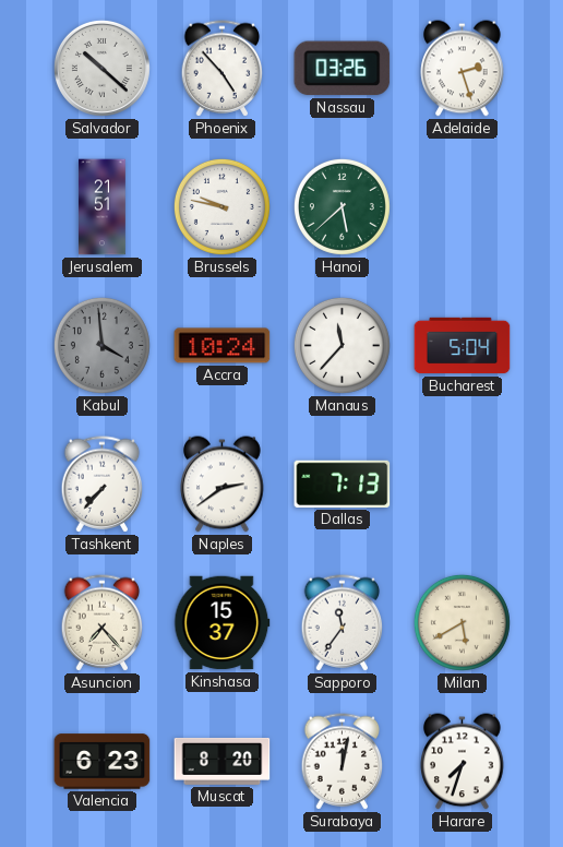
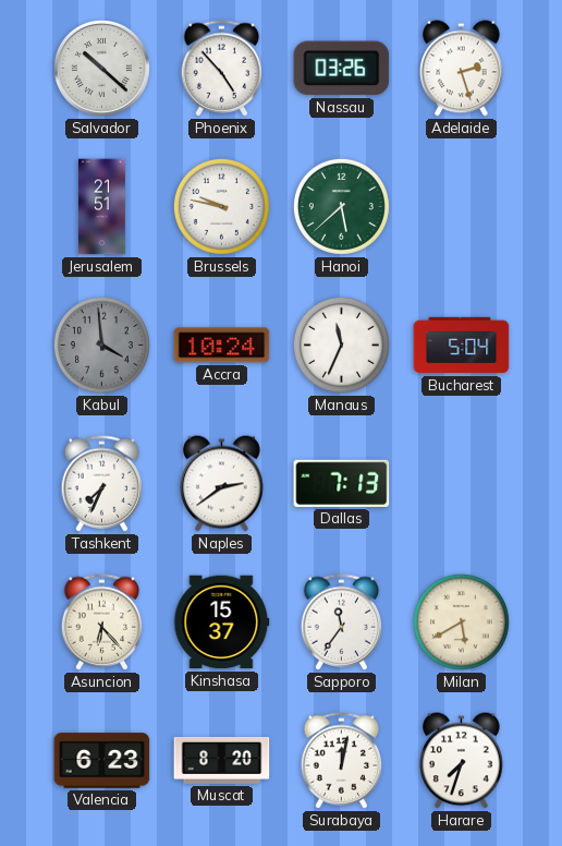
Manaus: 11:37 -> 11:34
Tashkent: 7:37 -> 7:34
Asuncion: 7:23 -> 6:23
